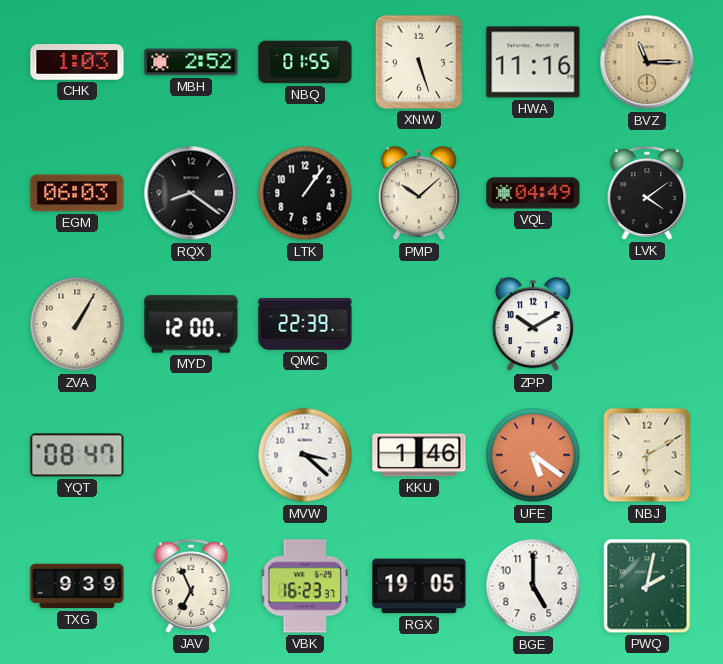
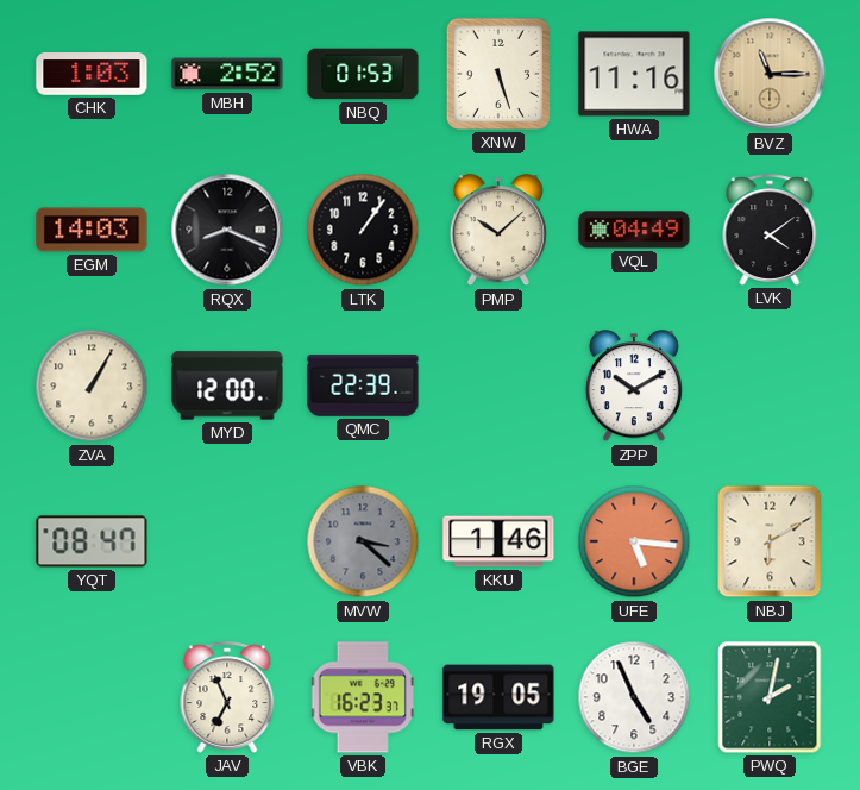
NBQ: 01:55 -> 01:53
EGM: 06:03 -> 14:03
RQX: 8:21 -> 8:19
MVW dial: white -> grey
UFE: 5:21 -> 5:16
TXG: 9:39 -> none
BGE: 5:00 -> 4:56
